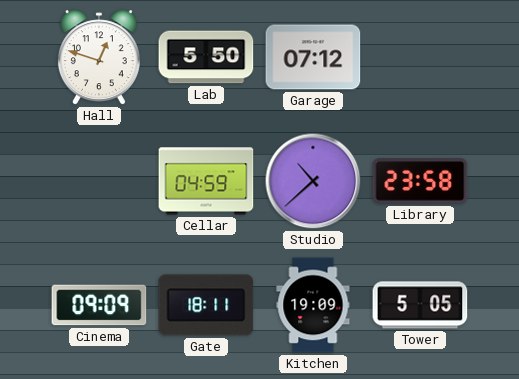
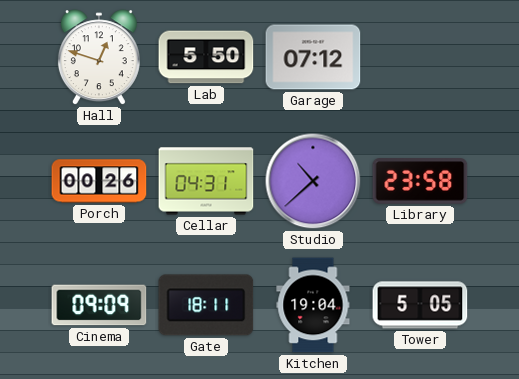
Porch: none -> 00:26
Cellar: 04:59 -> 04:31
Kitchen: 19:09 -> 19:04
